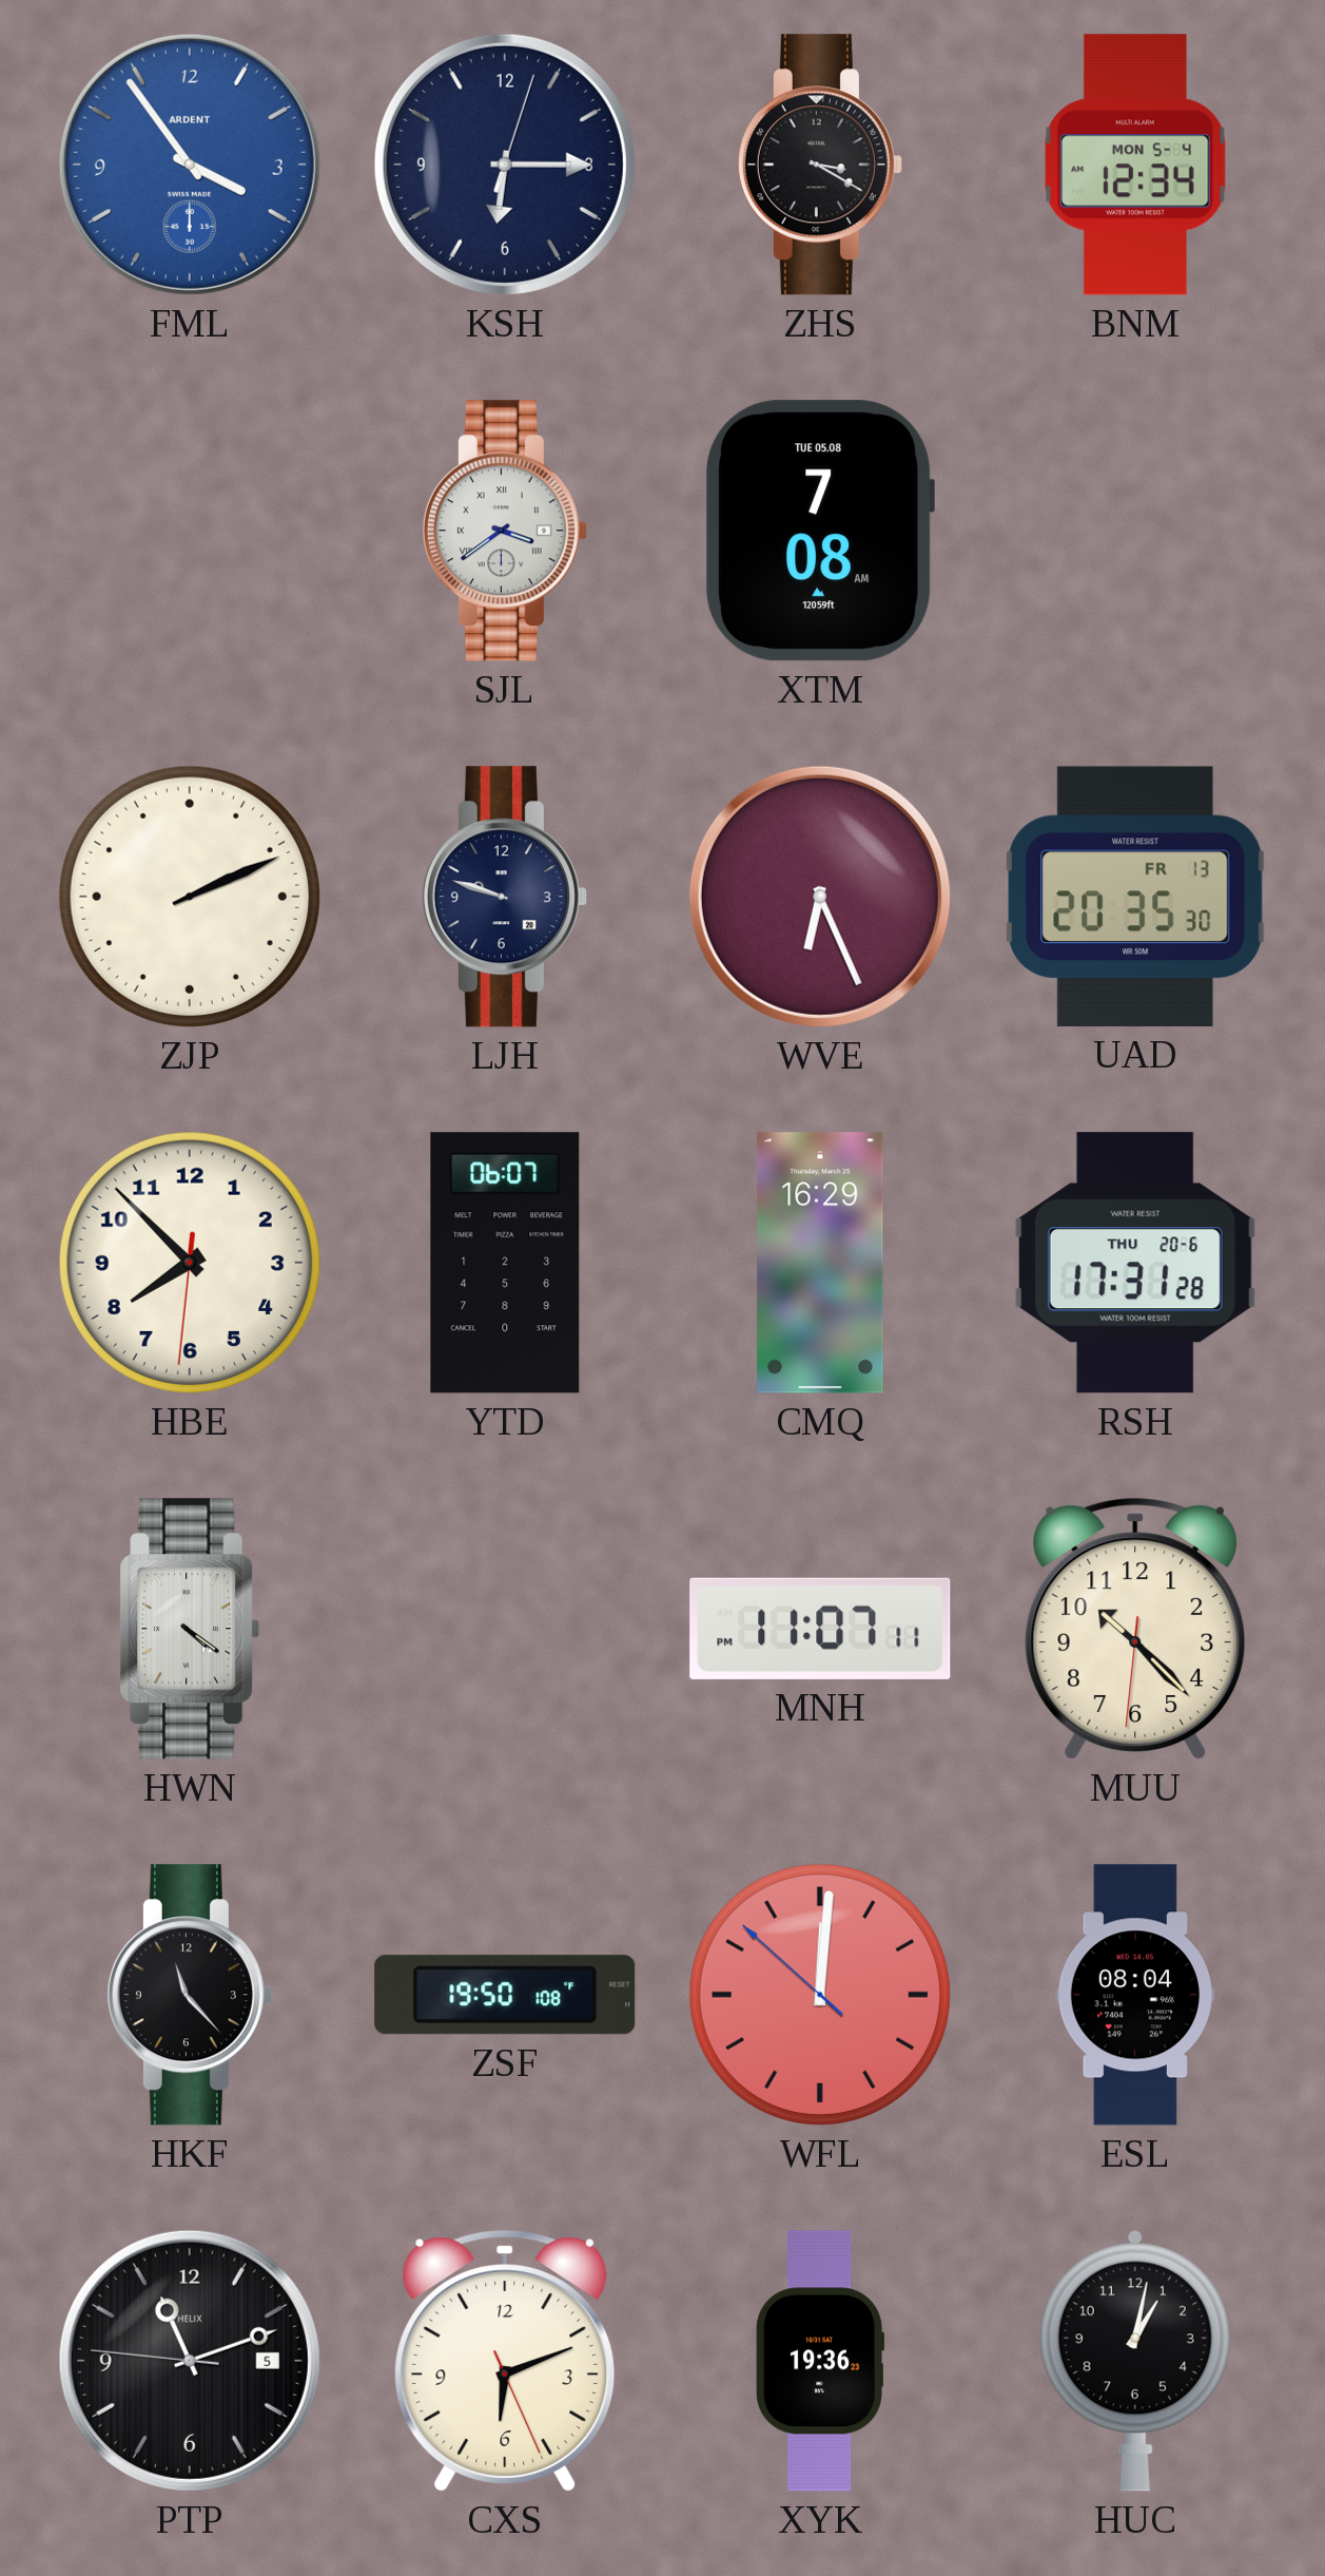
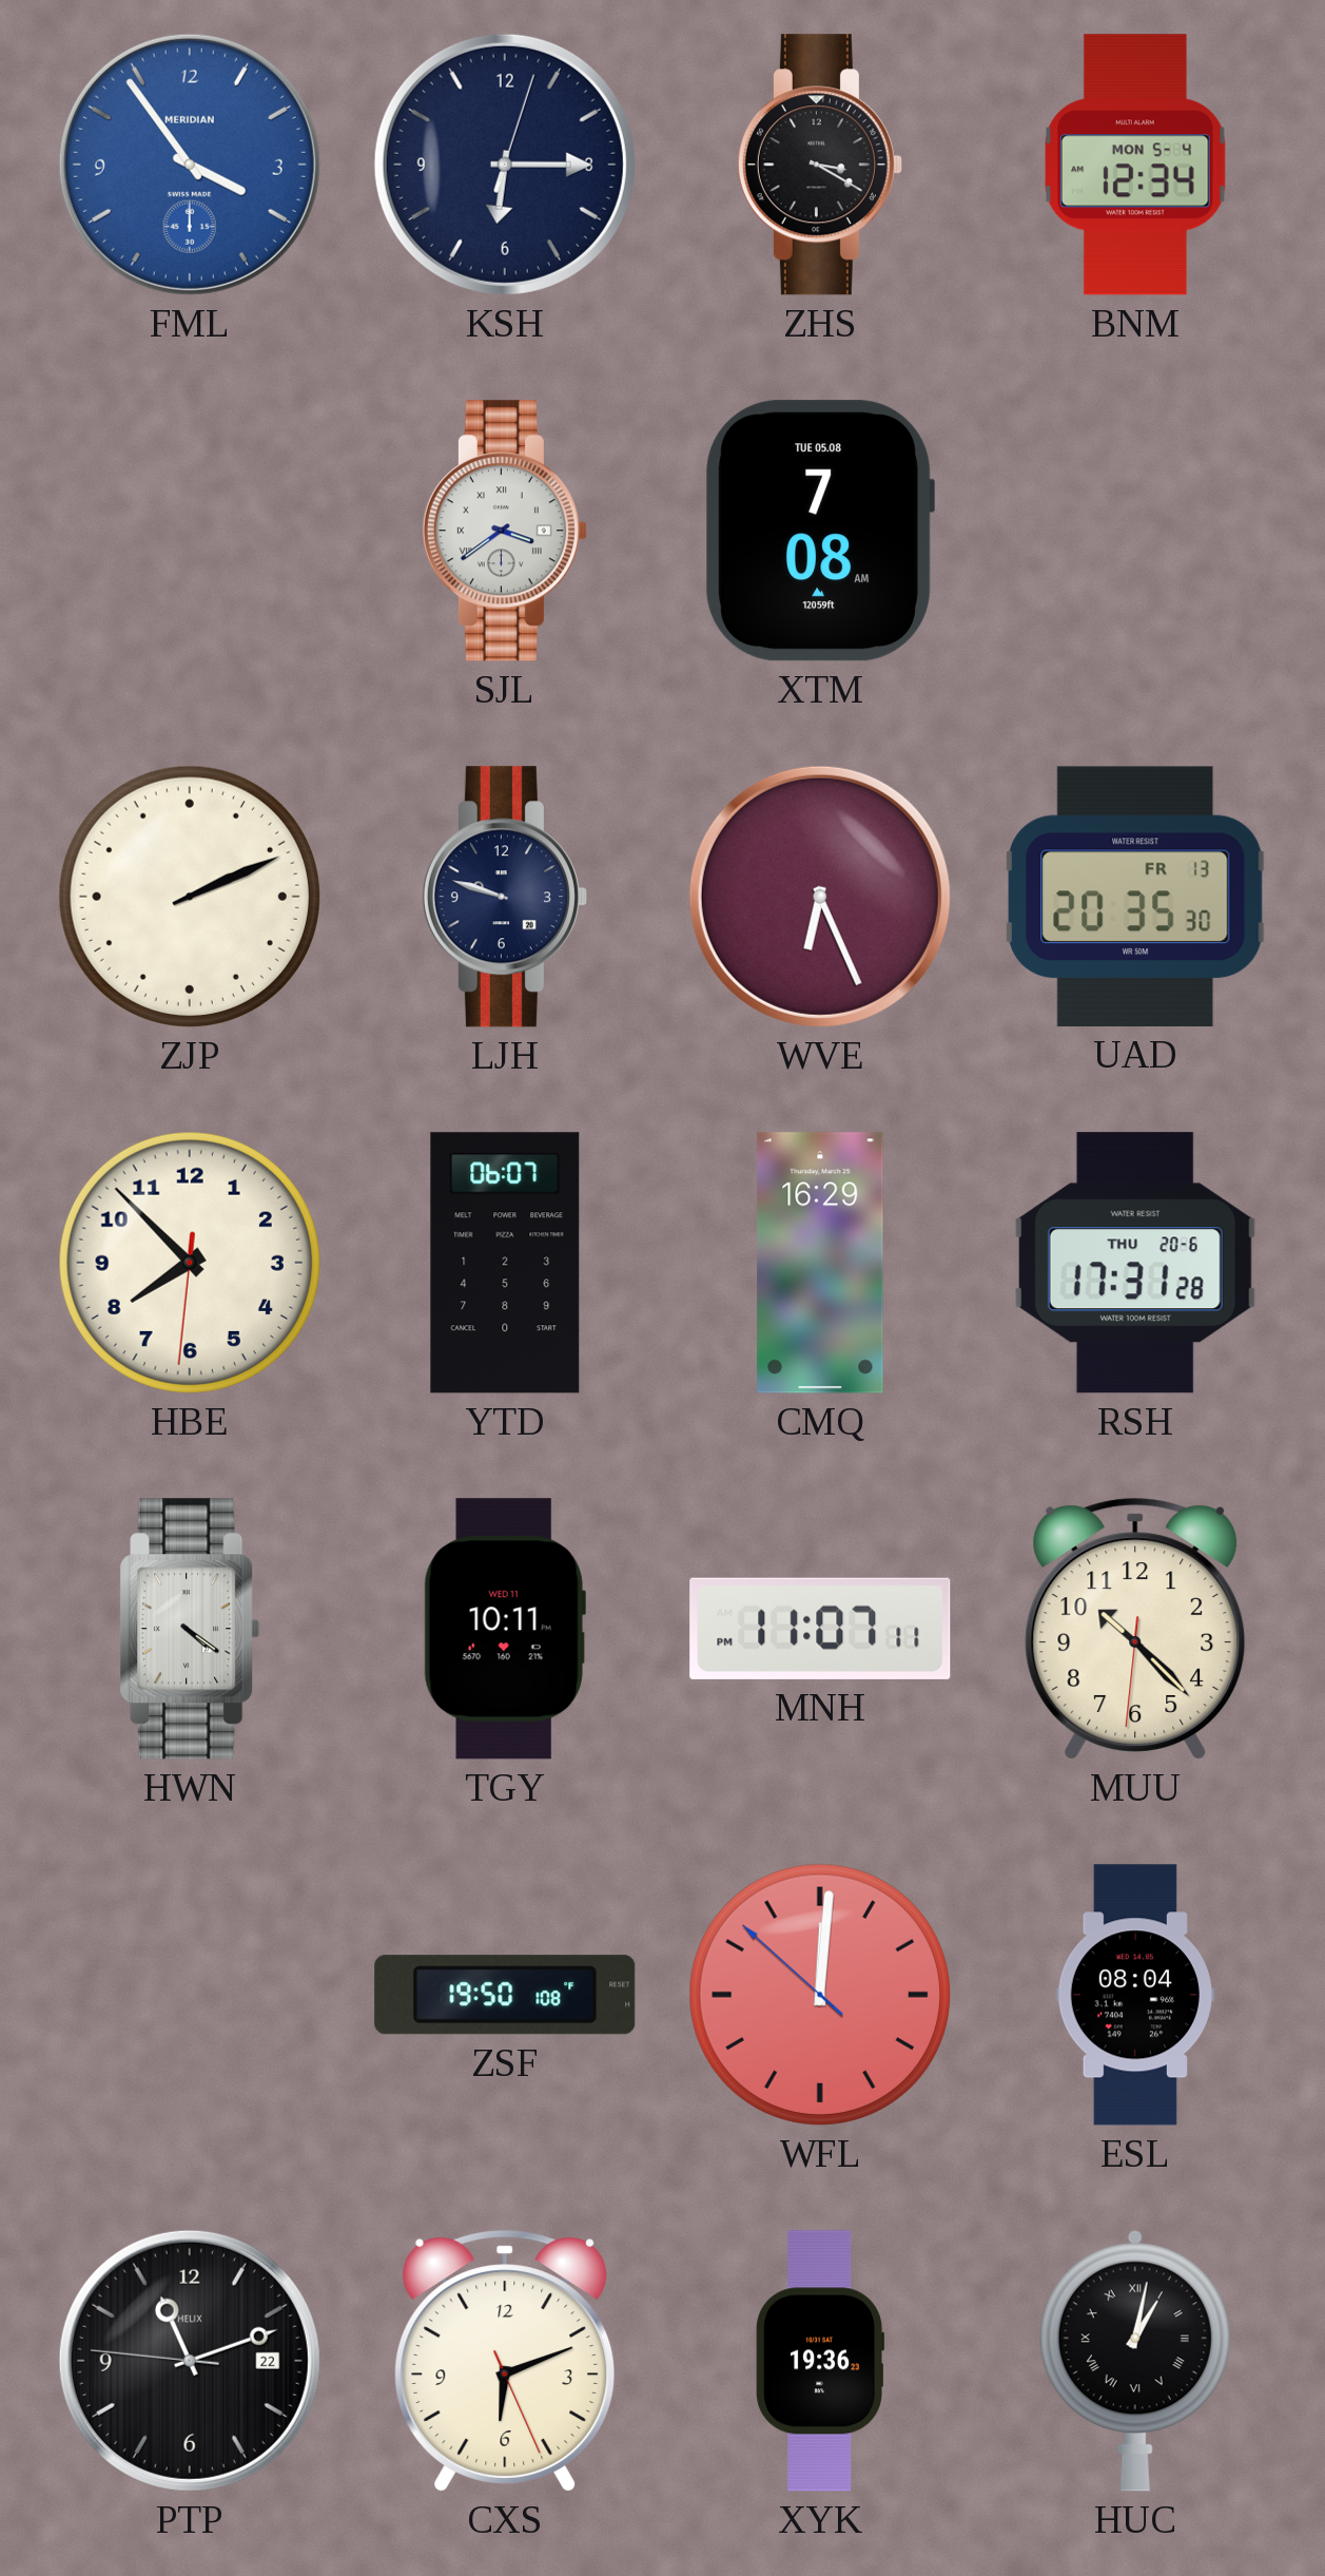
FML brand: ARDENT -> MERIDIAN
TGY: none -> 10:11
HKF: 11:23 -> none
PTP date: 5 -> 22
HUC numerals: Arabic -> Roman
